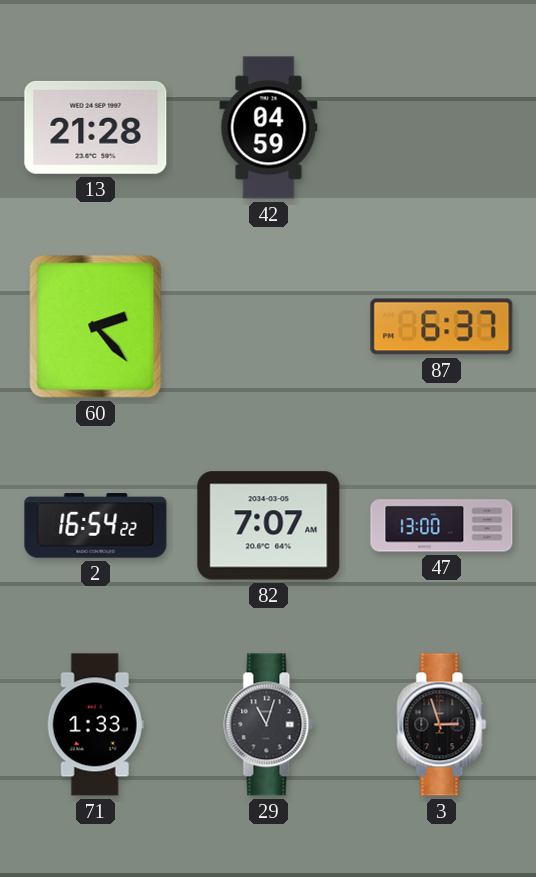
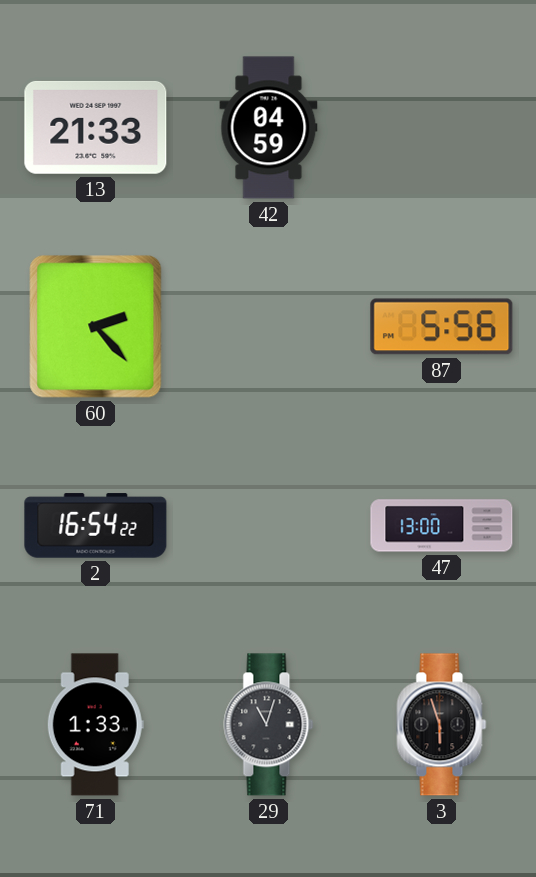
13: 21:28 -> 21:33
87: 6:37 -> 5:56
82: 7:07 -> none
3: 2:57 -> 5:57
